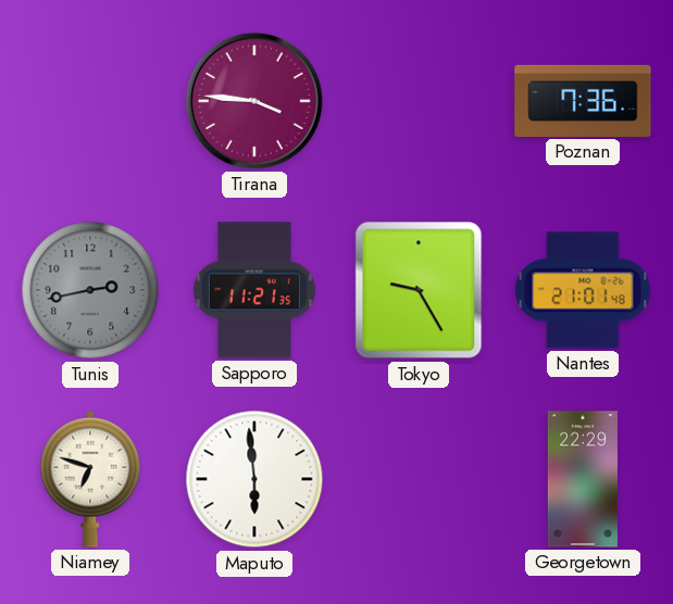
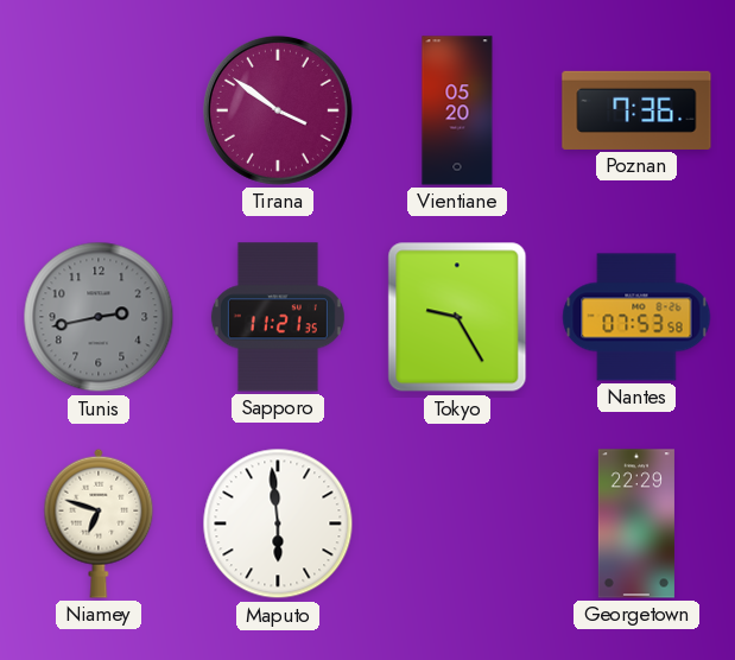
Tirana: 3:46 -> 3:51
Vientiane: none -> 05:20
Nantes: 21:01 -> 07:53
